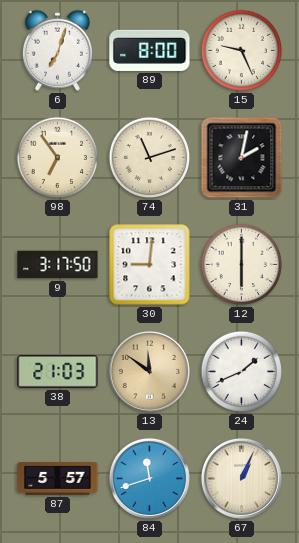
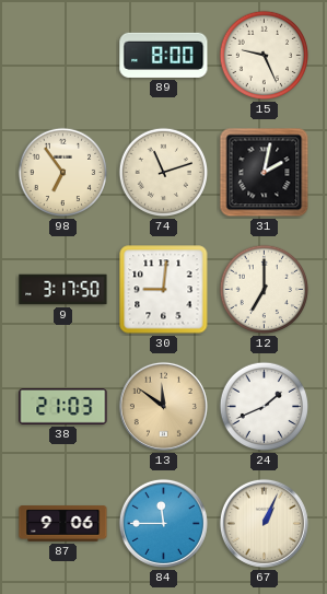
6: 7:03 -> none
12: 6:00 -> 7:00
87: 5:57 -> 9:06
84: 11:42 -> 11:45
